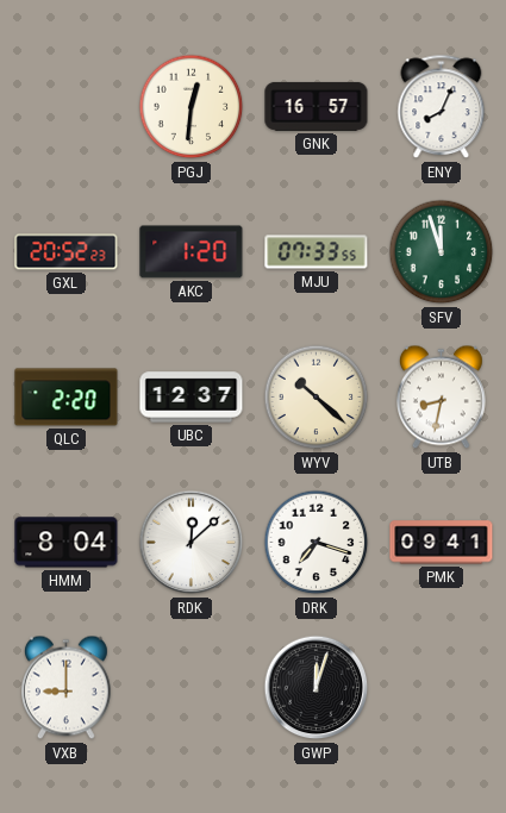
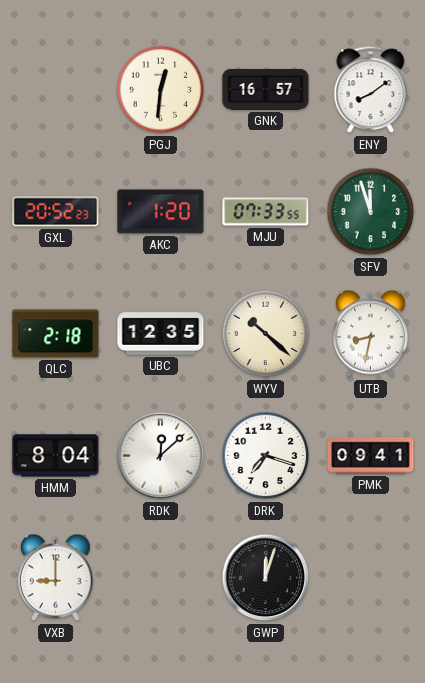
ENY: 8:04 -> 8:09
QLC: 2:20 -> 2:18
UBC: 12:37 -> 12:35
